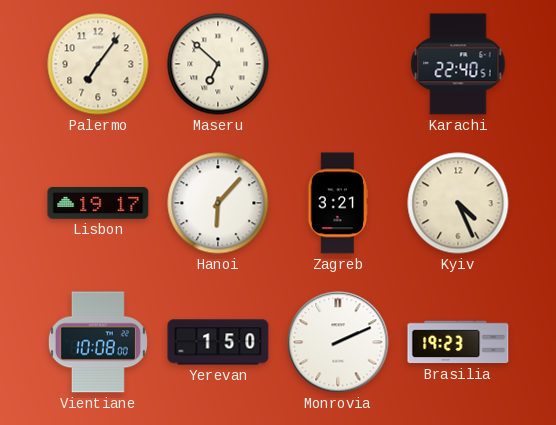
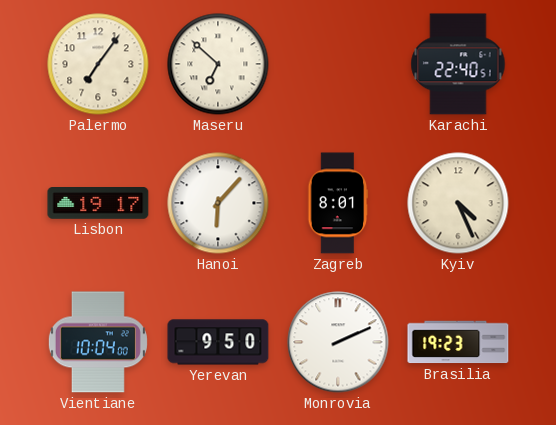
Zagreb: 3:21 -> 8:01
Vientiane: 10:08 -> 10:04
Yerevan: 1:50 -> 9:50
